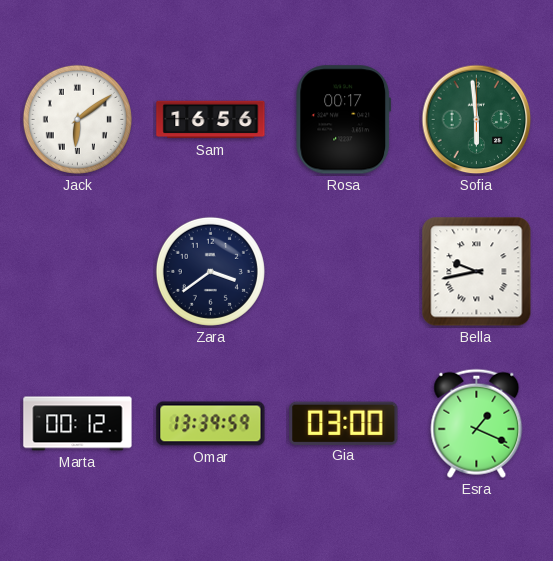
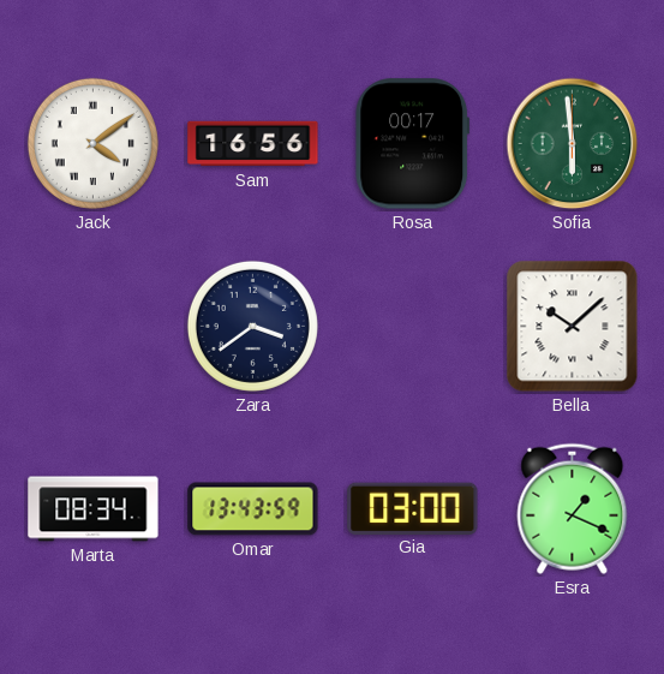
Jack: 6:09 -> 4:09
Bella: 9:43 -> 10:08
Marta: 00:12 -> 08:34
Omar: 13:39 -> 13:43
